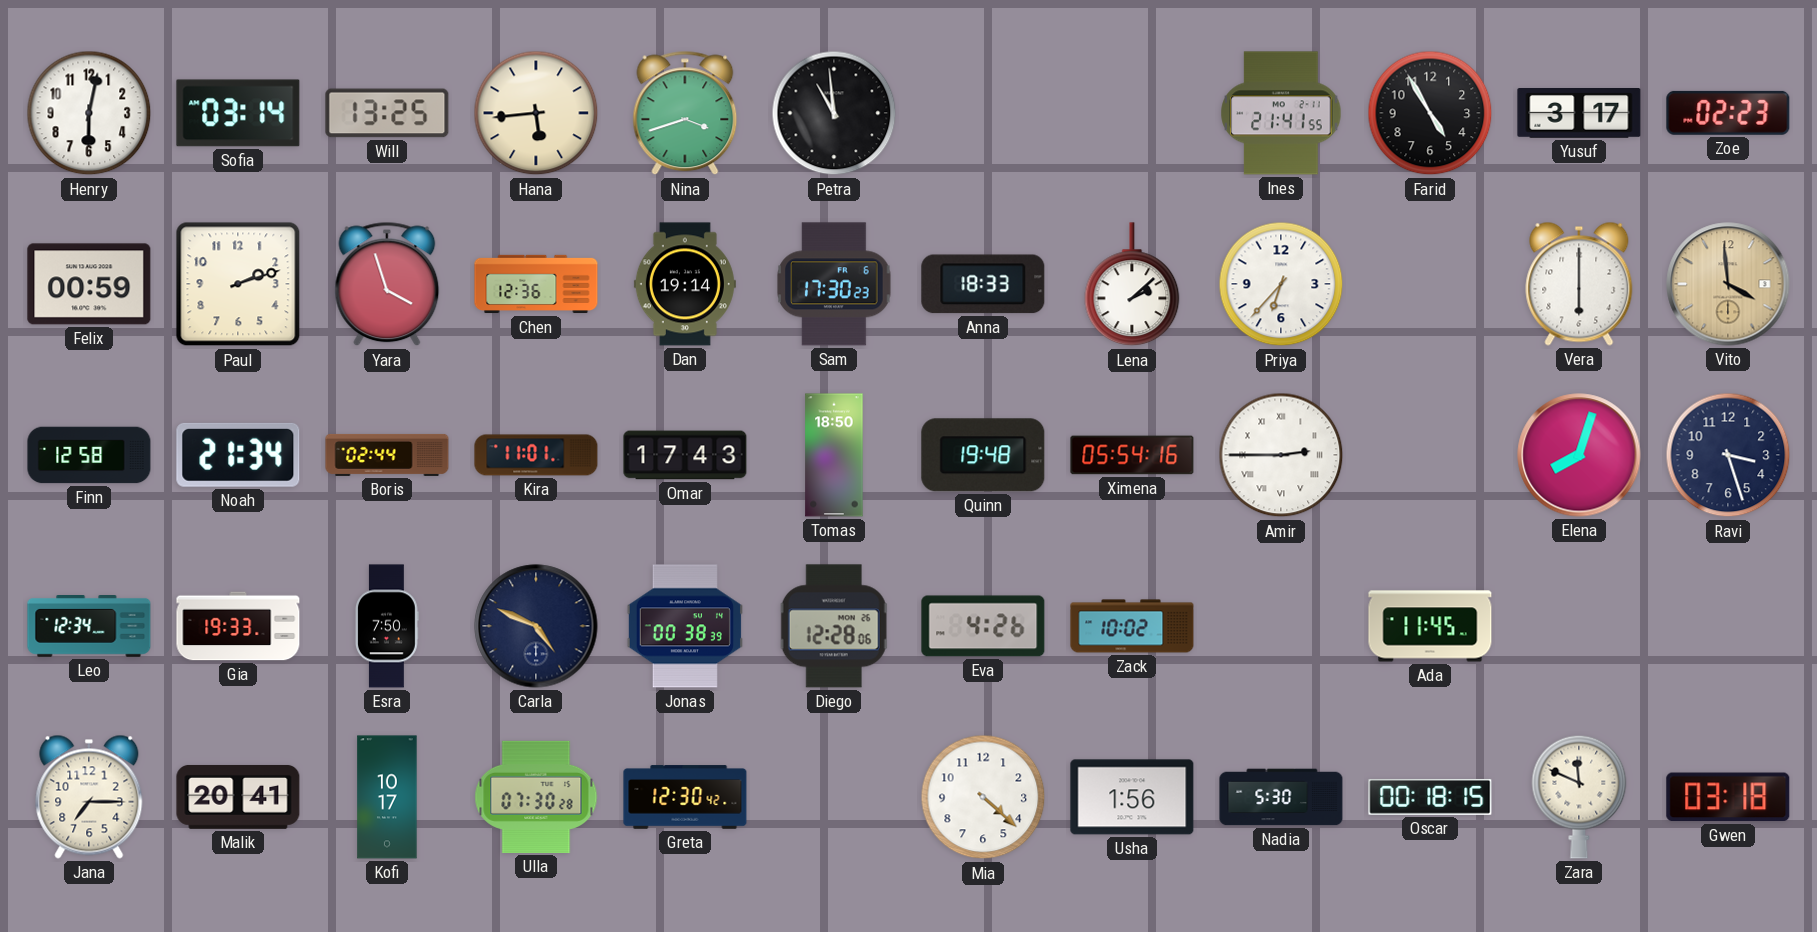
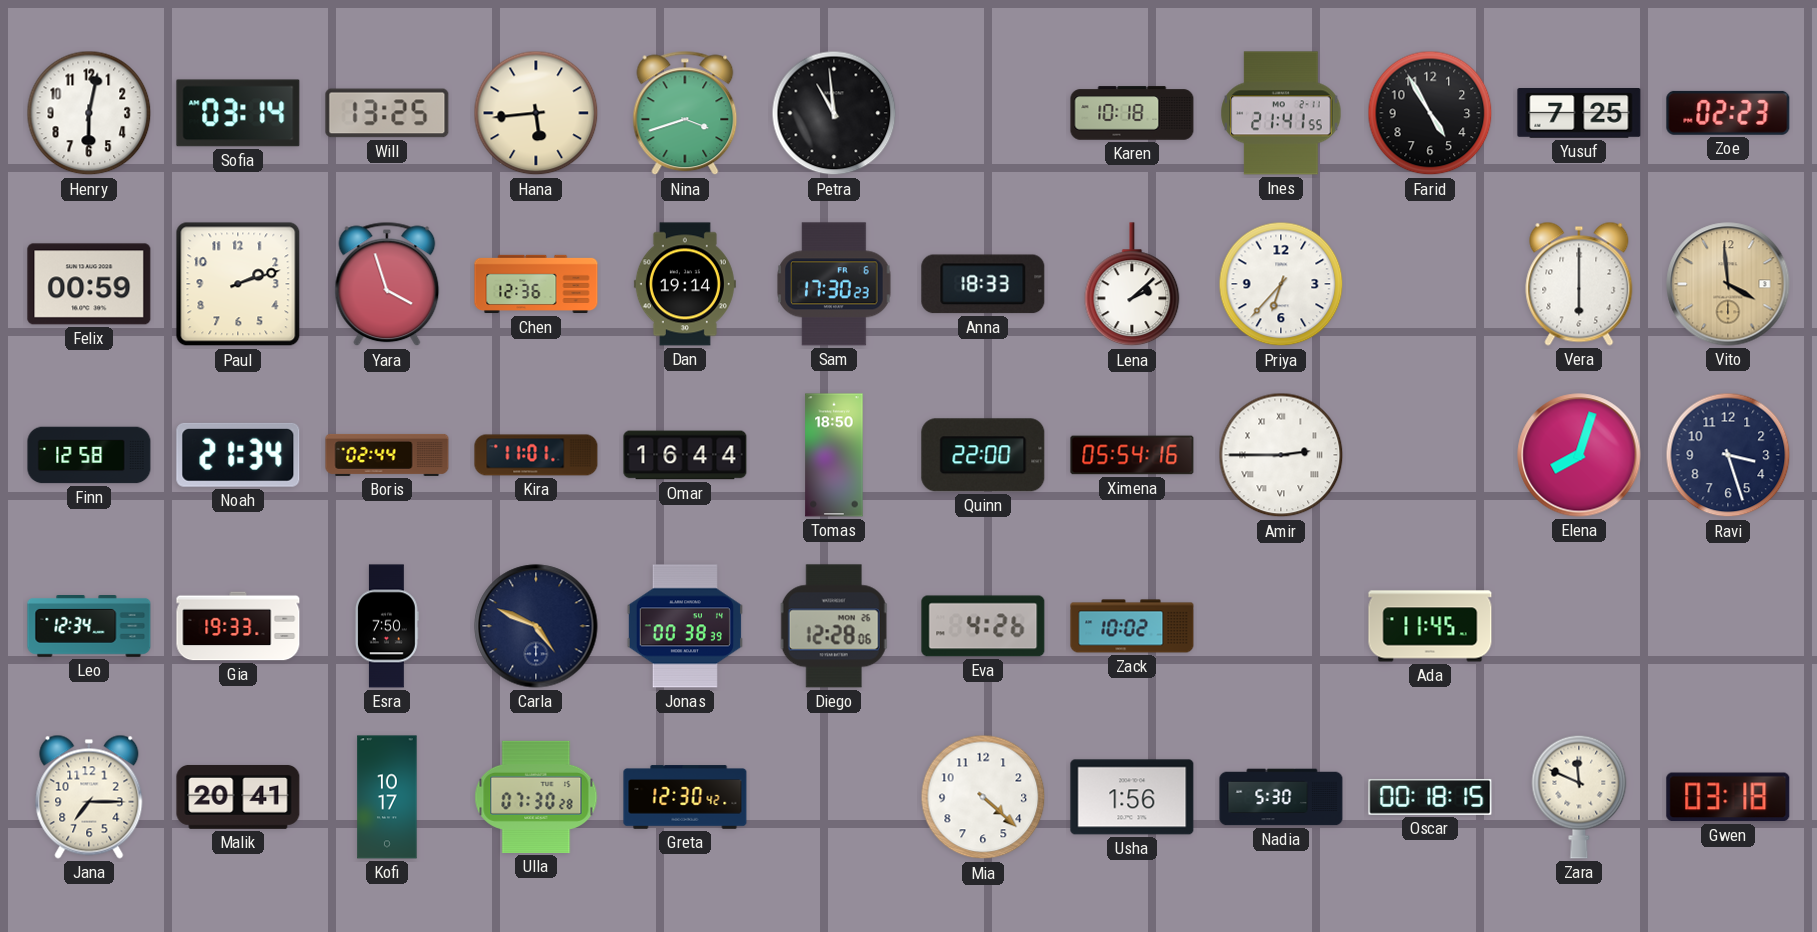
Karen: none -> 10:18
Yusuf: 3:17 -> 7:25
Omar: 17:43 -> 16:44
Quinn: 19:48 -> 22:00
